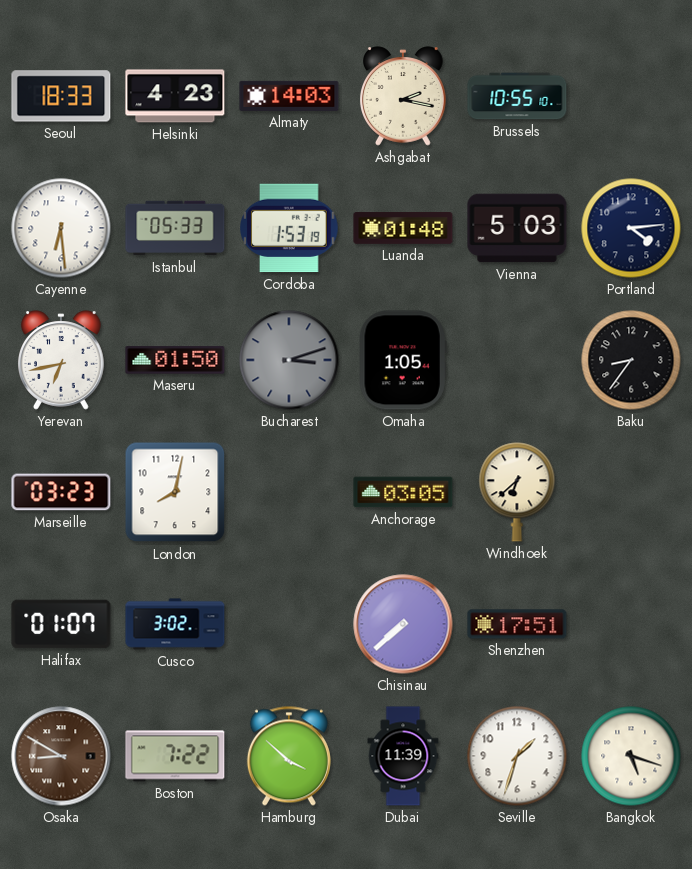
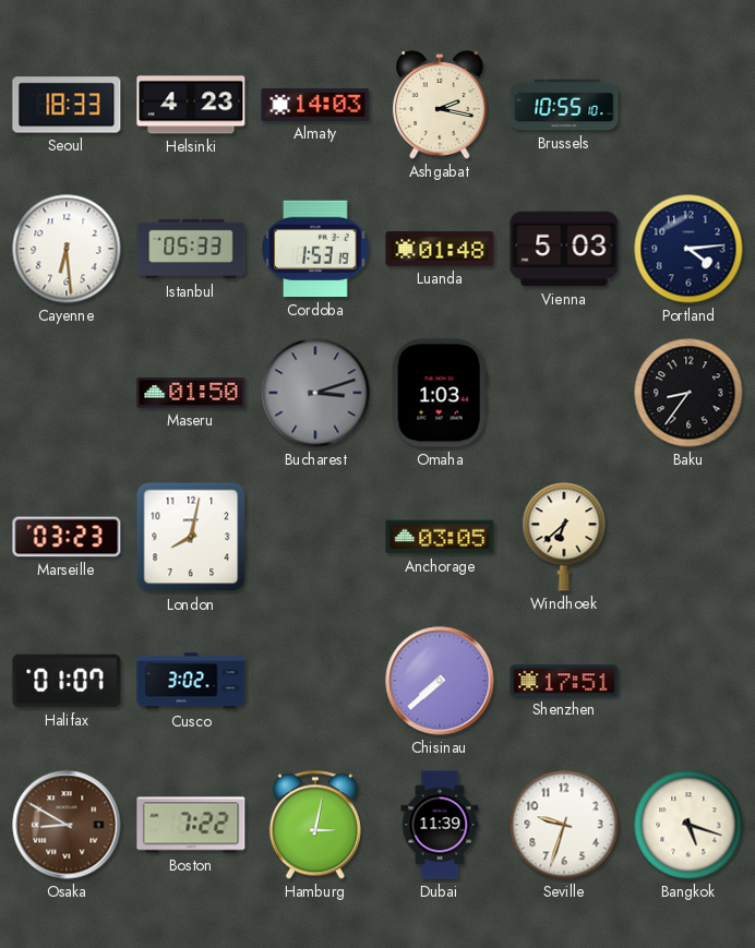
Yerevan: 6:43 -> none
Omaha: 1:05 -> 1:03
Hamburg: 3:52 -> 3:02
Seville: 1:33 -> 9:33
